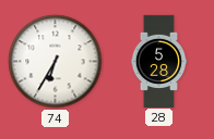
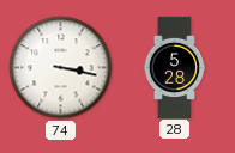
74: 6:35 -> 3:17
